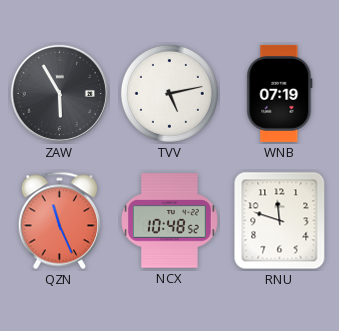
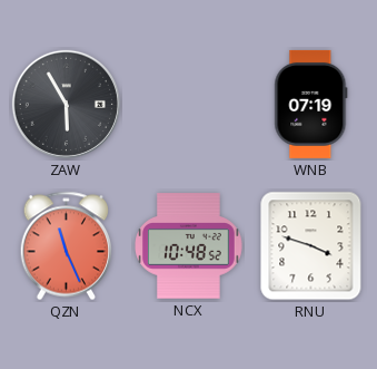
TVV: 5:13 -> none
RNU: 11:48 -> 3:48
